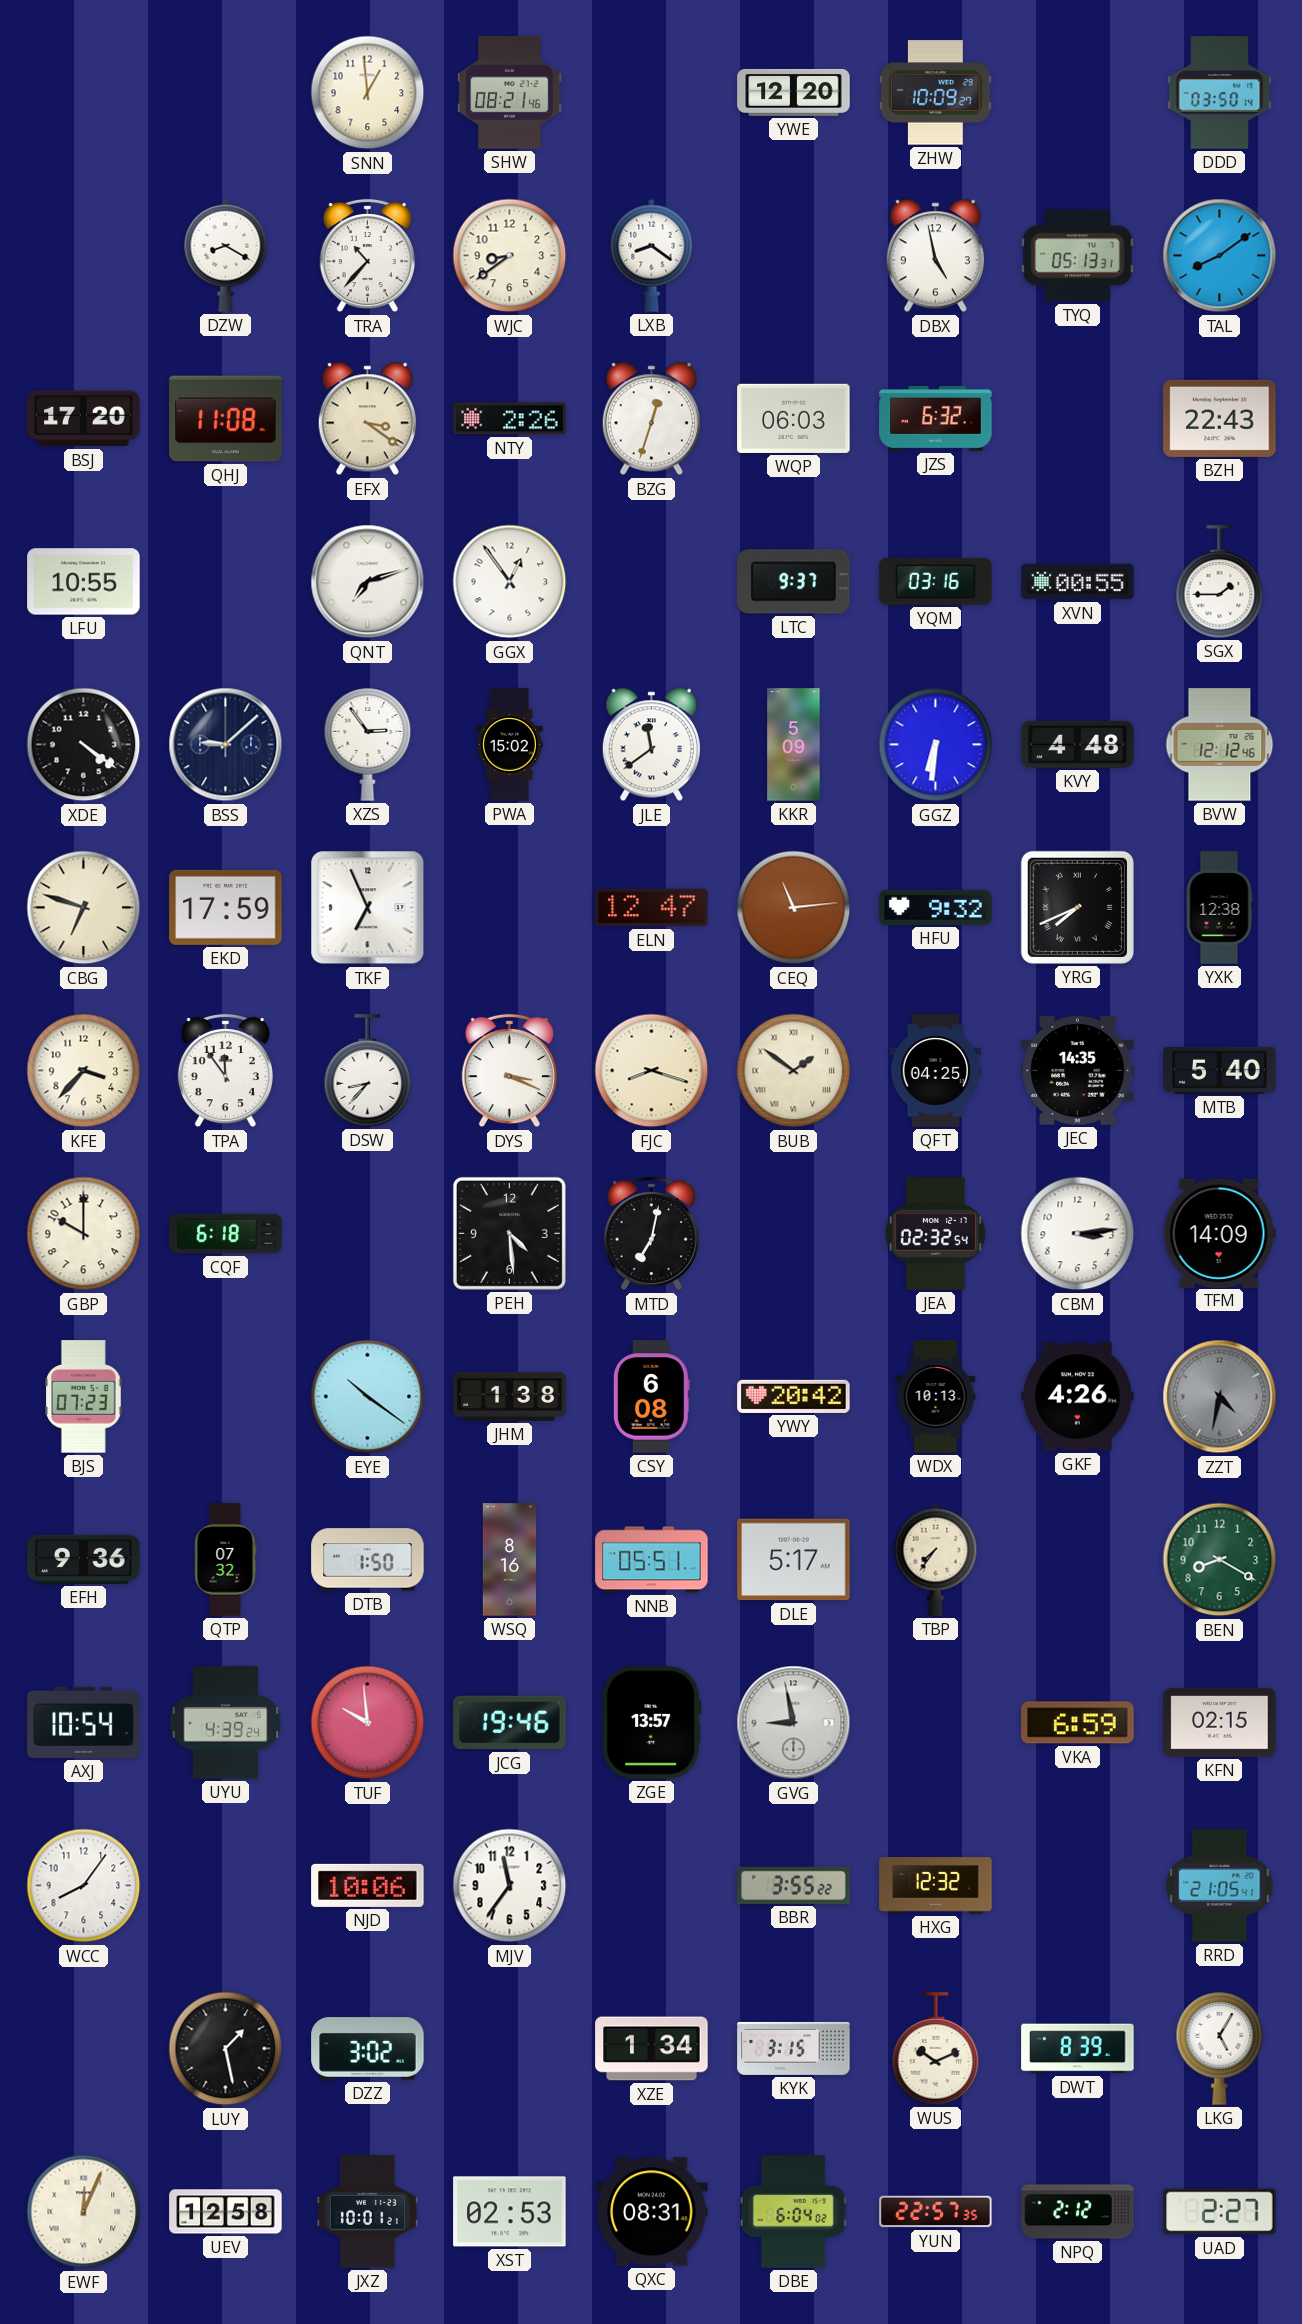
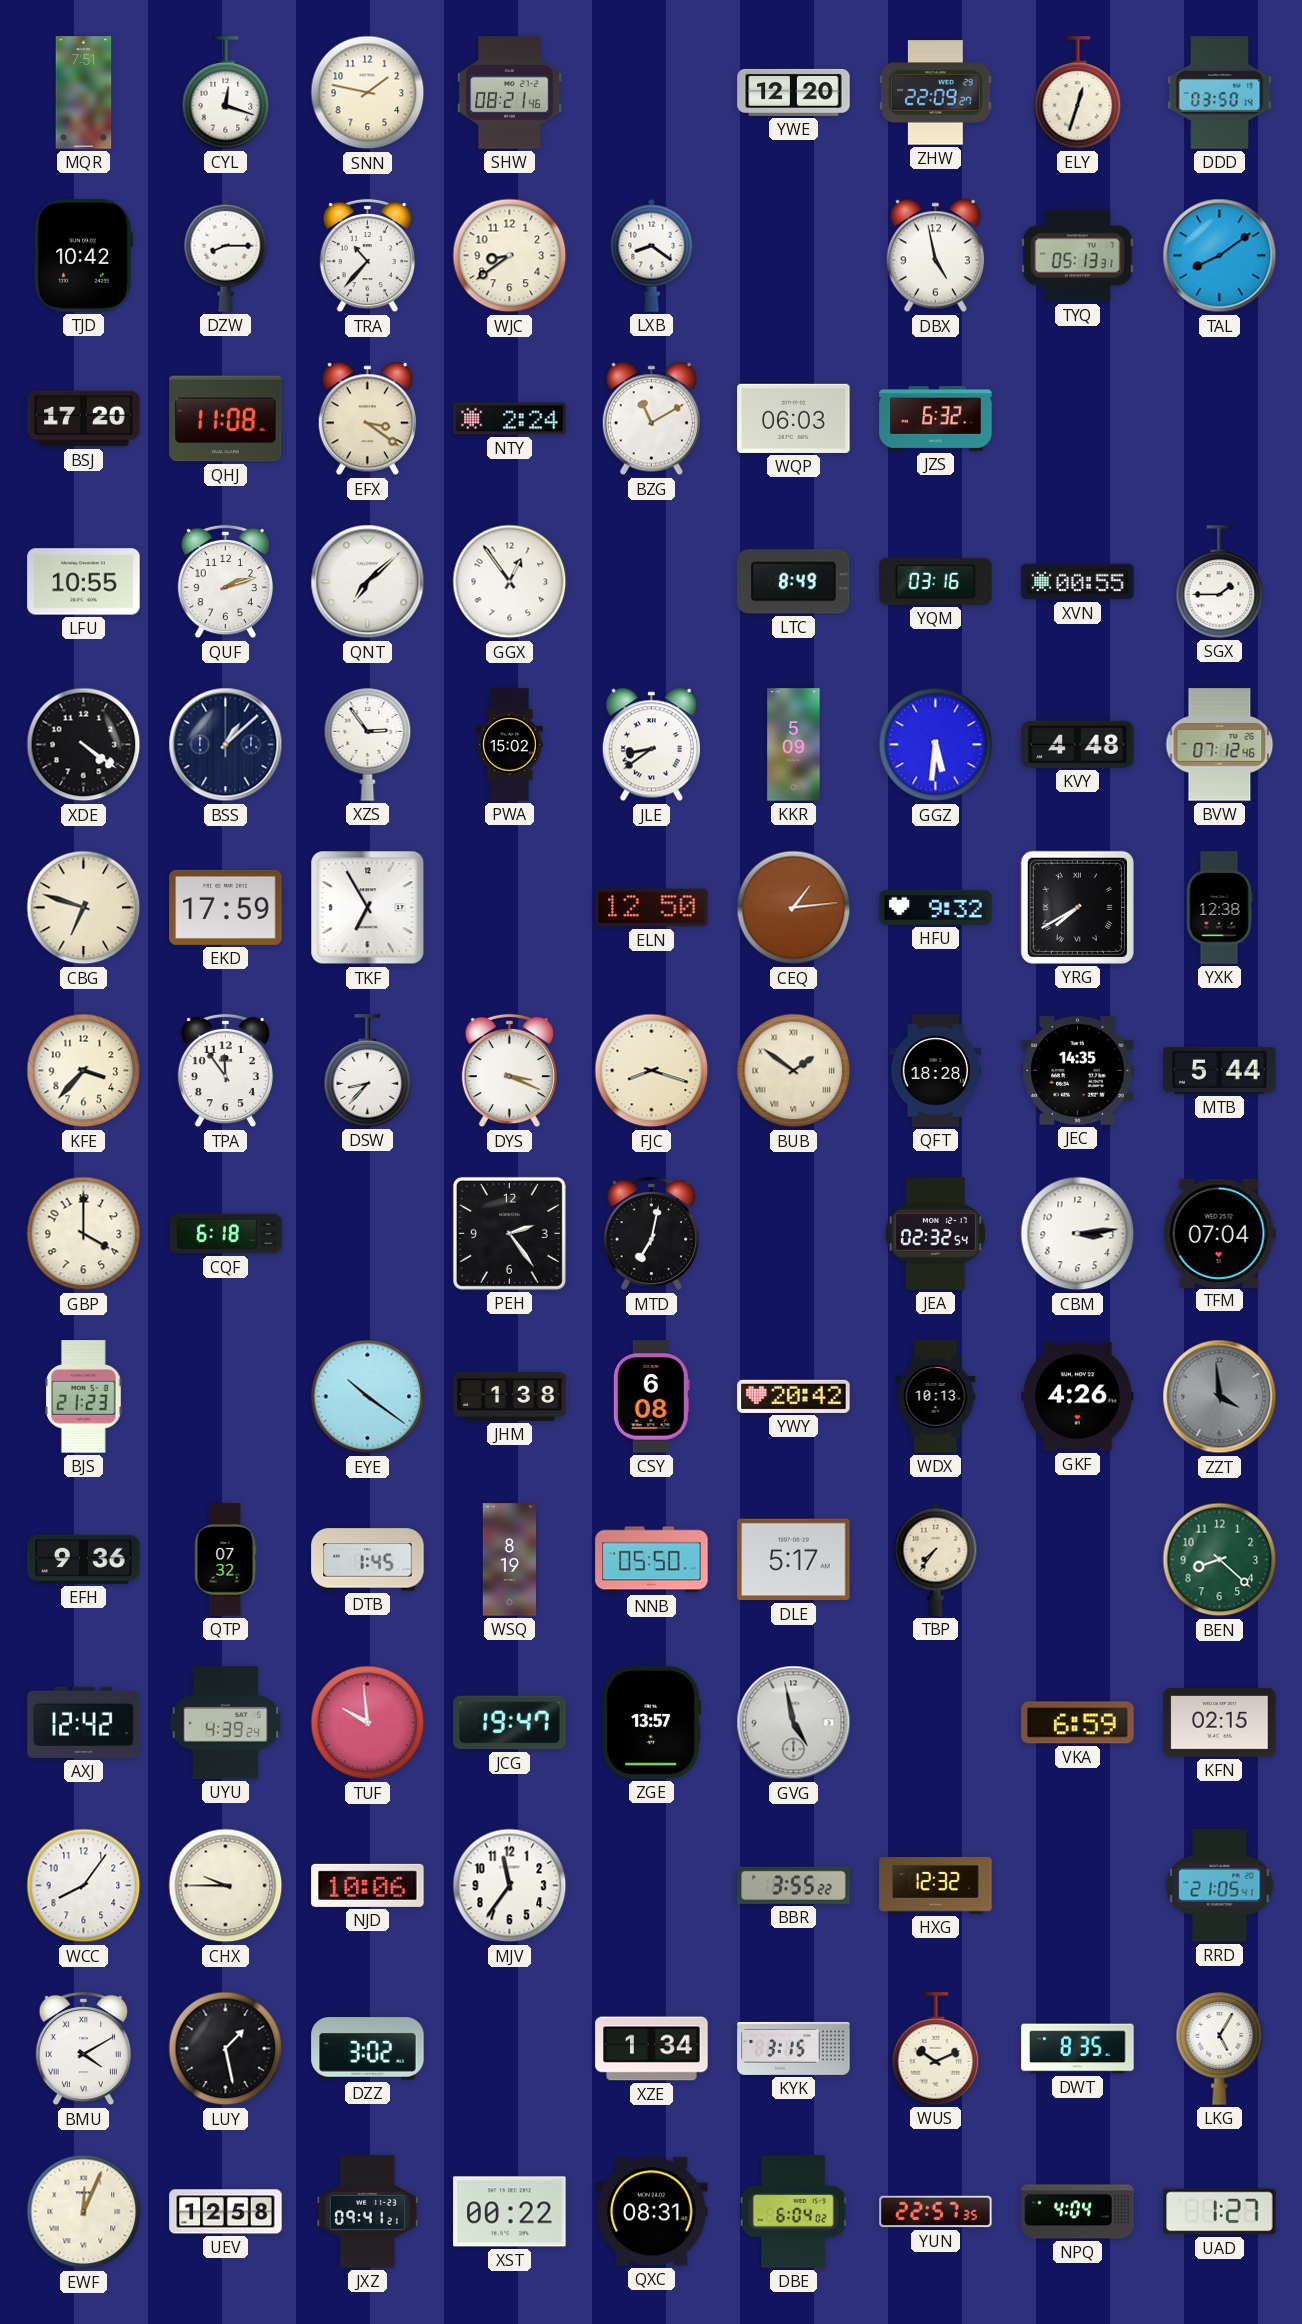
MQR: none -> 7:51
CYL: none -> 12:18
SNN: 12:59 -> 1:47
ZHW: 10:09 -> 22:09
ELY: none -> 12:33
TJD: none -> 10:42
DZW: 8:20 -> 8:15
NTY: 2:26 -> 2:24
BZG: 12:33 -> 11:10
BZH: 22:43 -> none
QUF: none -> 2:12
QNT: 7:12 -> 7:08
LTC: 9:37 -> 8:49
BSS: 9:08 -> 1:08
JLE: 11:39 -> 8:39
GGZ: 6:31 -> 5:31
BVW: 12:12 -> 07:12
TKF: 6:56 -> 6:55
ELN: 12:47 -> 12:50
CEQ: 11:14 -> 1:14
YRG: 7:41 -> 7:40
QFT: 04:25 -> 18:28
MTB: 5:40 -> 5:44
GBP: 10:00 -> 4:00
PEH: 4:29 -> 2:24
TFM: 14:09 -> 07:04
BJS: 07:23 -> 21:23
ZZT: 4:32 -> 3:59
DTB: 1:50 -> 1:45
WSQ: 8:16 -> 8:19
NNB: 05:51 -> 05:50
BEN: 8:20 -> 8:22
AXJ: 10:54 -> 12:42
JCG: 19:46 -> 19:47
GVG: 8:58 -> 4:58
CHX: none -> 9:45
BMU: none -> 4:10
DWT: 8:39 -> 8:35
JXZ: 10:01 -> 09:41
XST: 02:53 -> 00:22
NPQ: 2:12 -> 4:04
UAD: 2:27 -> 1:27
